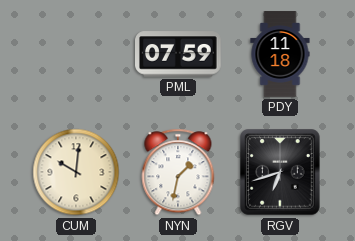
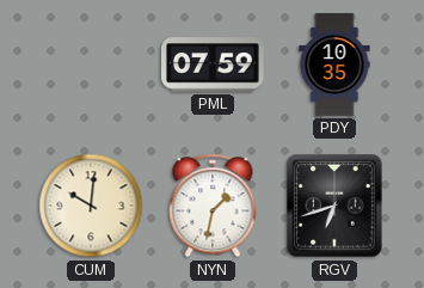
PDY: 11:18 -> 10:35
